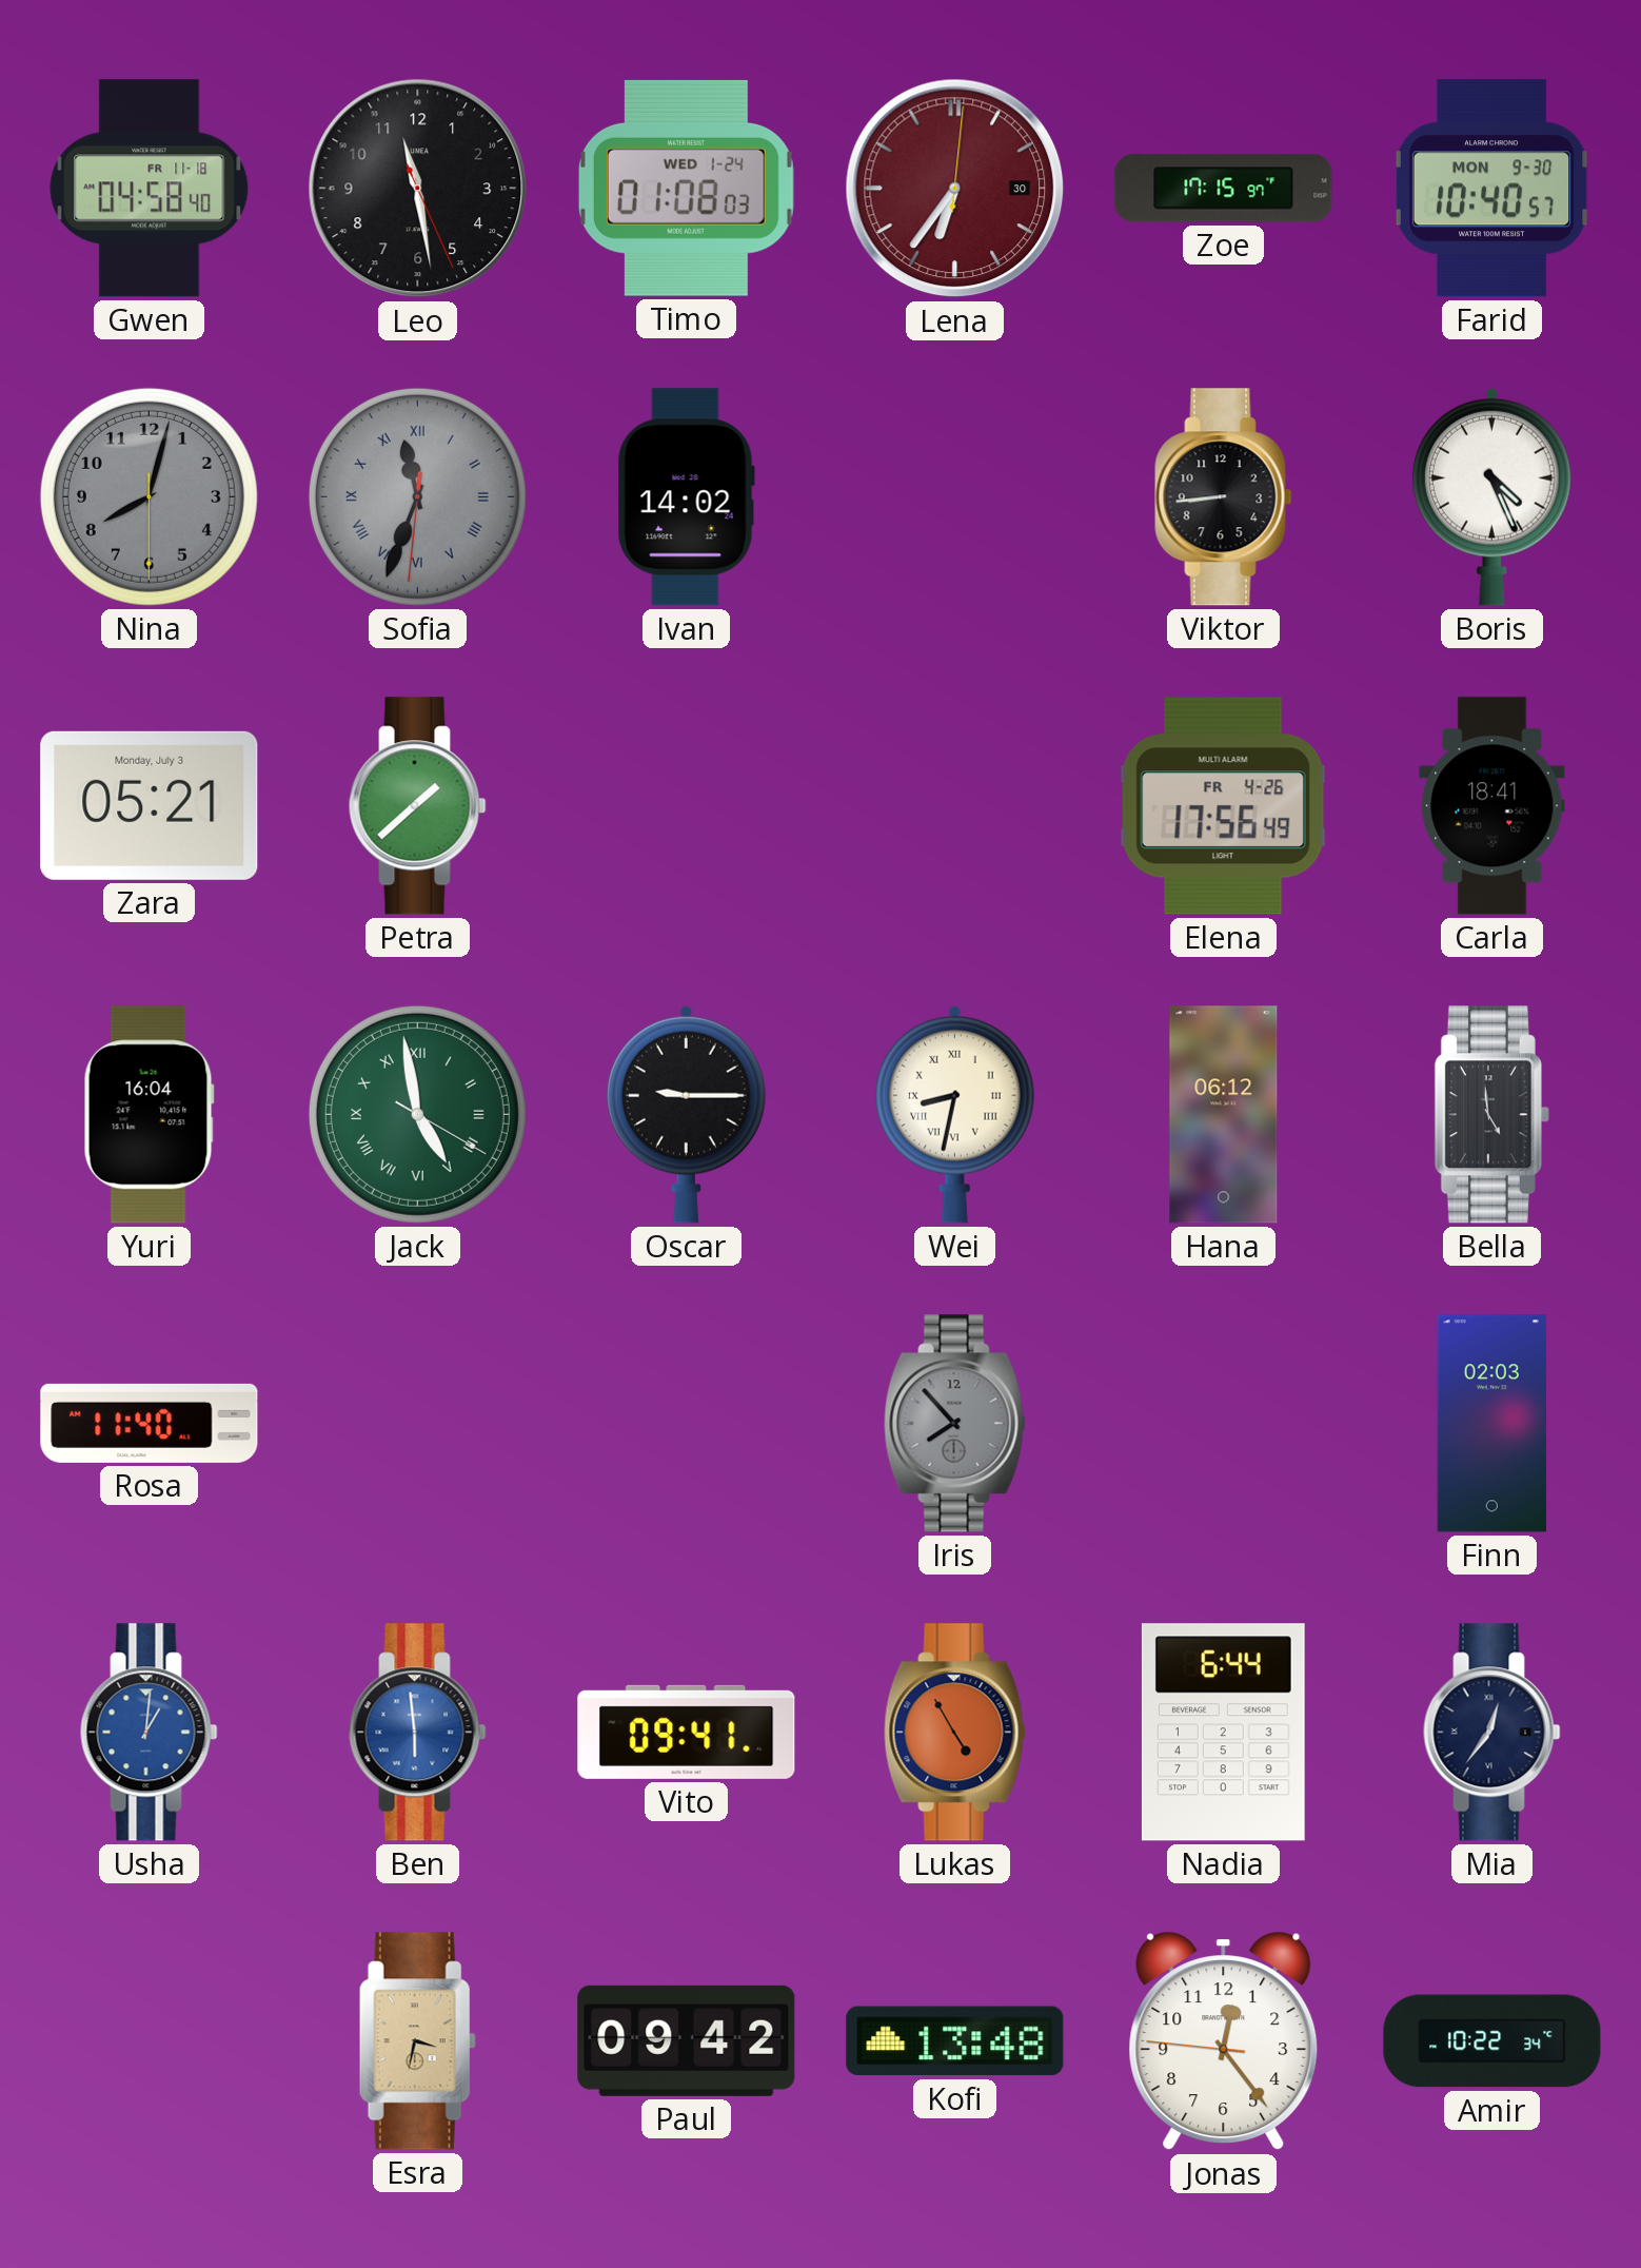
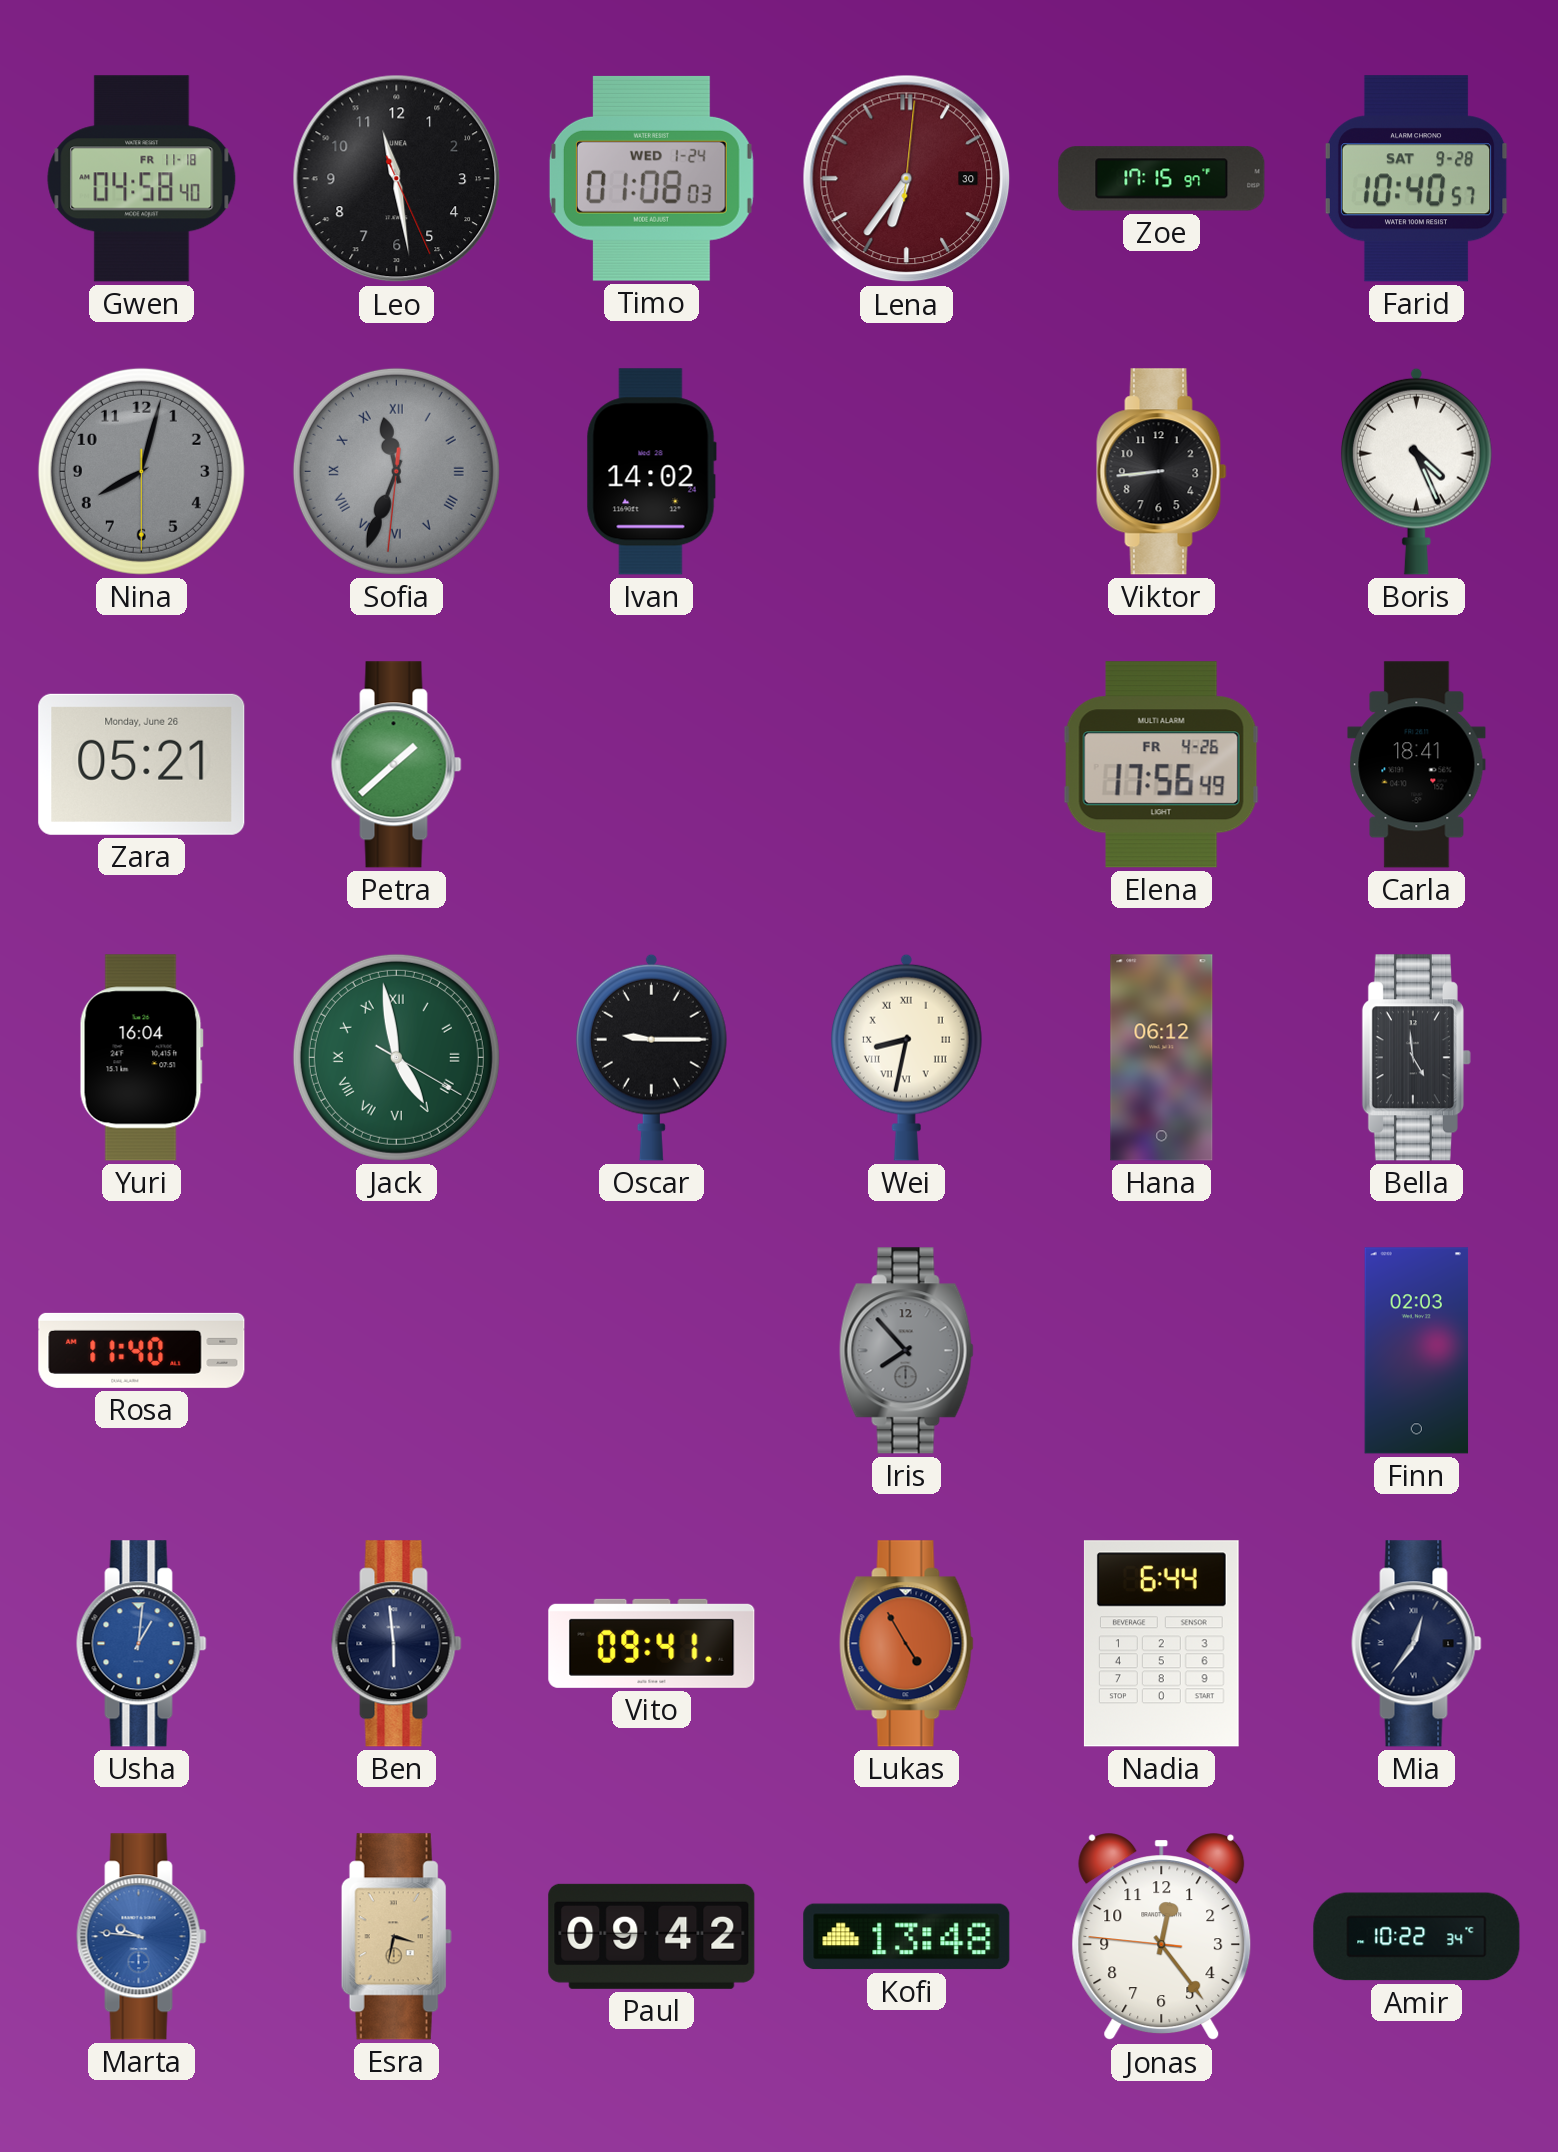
Farid date: MON 9-30 -> SAT 9-28
Zara date: Monday, July 3 -> Monday, June 26
Ben dial: blue -> navy
Marta: none -> 9:46
